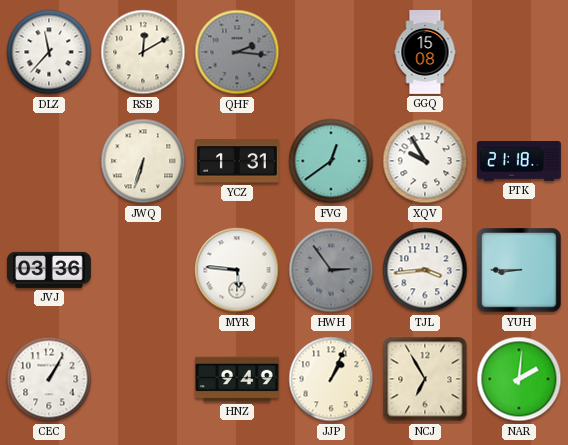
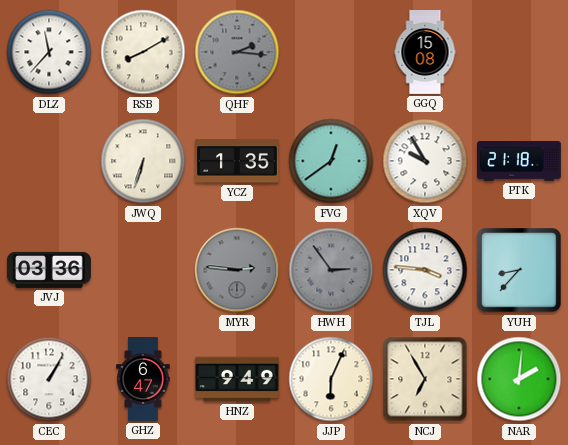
RSB: 12:10 -> 8:10
YCZ: 1:31 -> 1:35
MYR: 5:46 -> 2:46
MYR dial: white -> grey
TJL: 3:44 -> 3:46
YUH: 8:45 -> 8:37
GHZ: none -> 6:47
JJP: 1:04 -> 6:04
